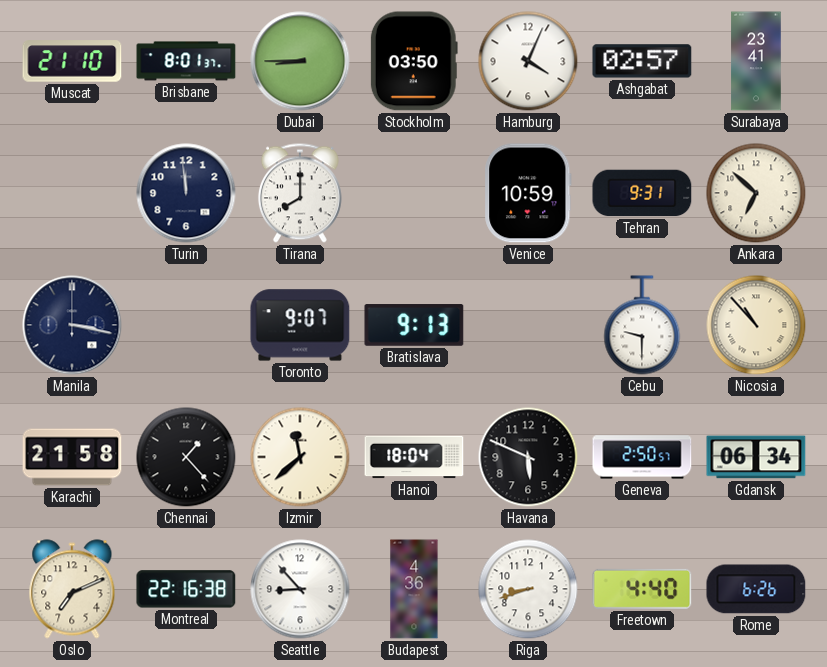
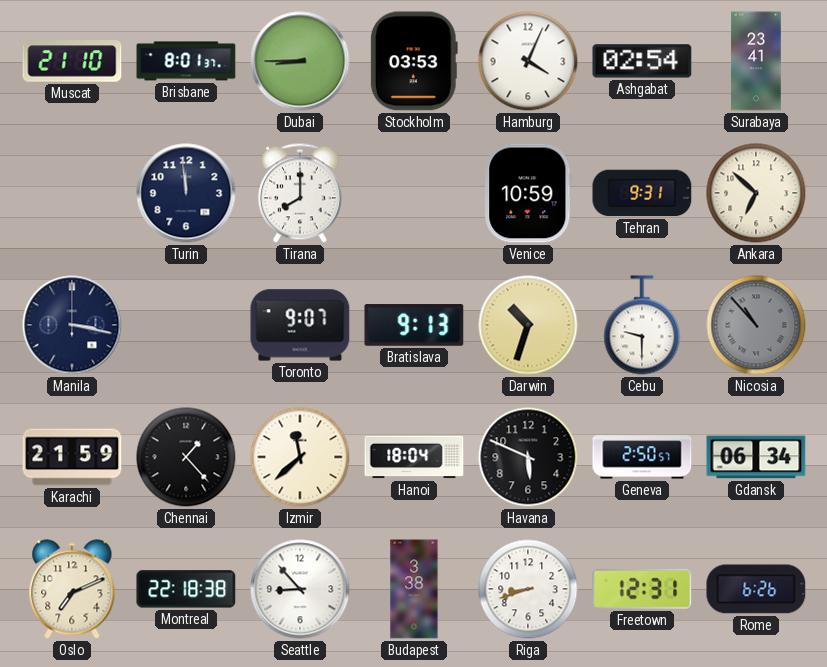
Stockholm: 03:50 -> 03:53
Ashgabat: 02:57 -> 02:54
Darwin: none -> 10:33
Nicosia dial: cream -> grey
Karachi: 21:58 -> 21:59
Montreal: 22:16 -> 22:18
Budapest: 4:36 -> 3:38
Freetown: 4:40 -> 12:31
